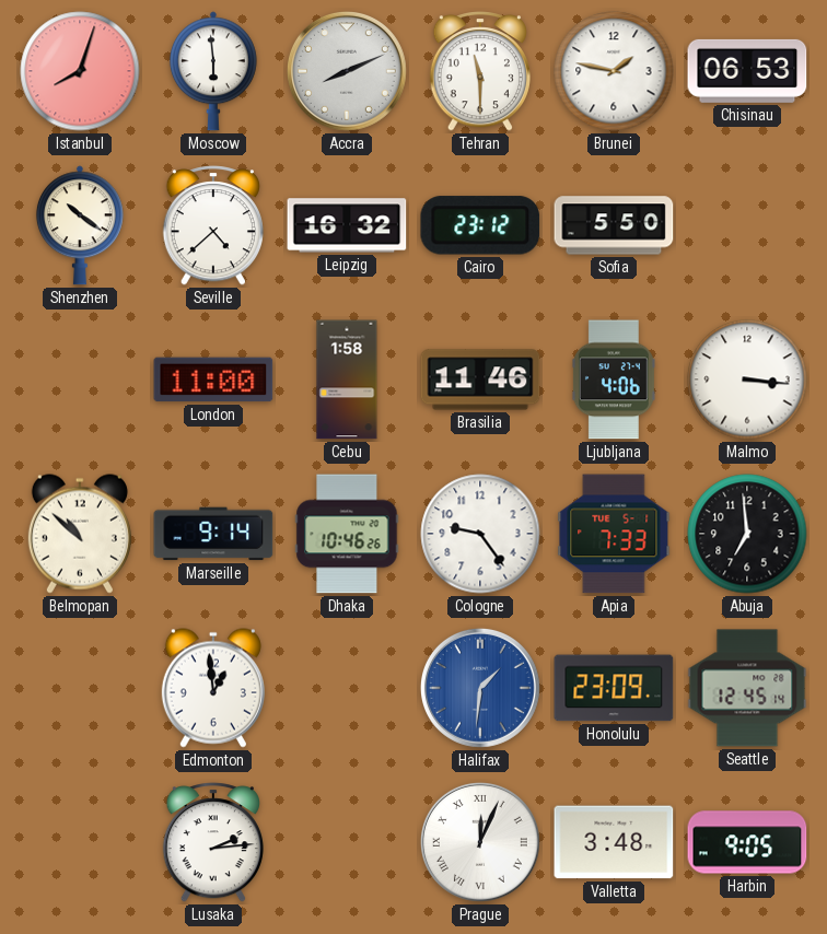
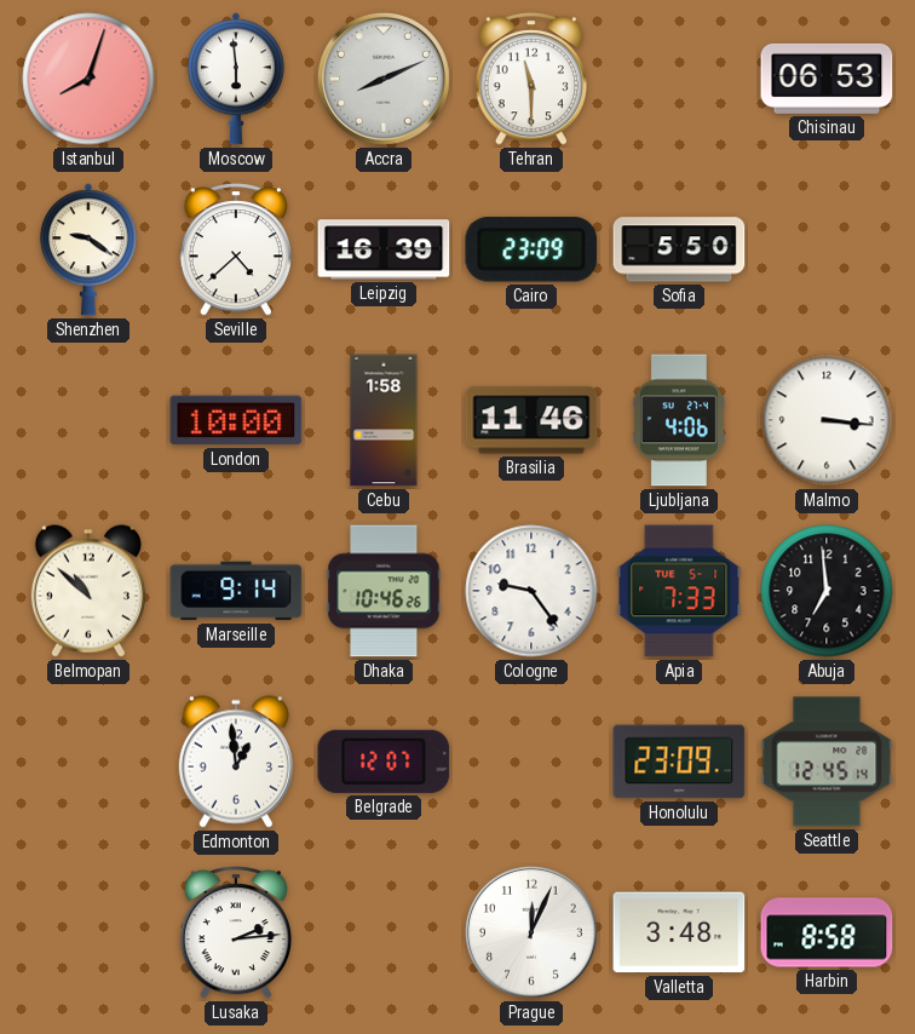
Brunei: 1:47 -> none
Shenzhen: 10:21 -> 9:21
Leipzig: 16:32 -> 16:39
Cairo: 23:12 -> 23:09
London: 11:00 -> 10:00
Belgrade: none -> 12:07
Halifax: 1:31 -> none
Prague numerals: Roman -> Arabic
Harbin: 9:05 -> 8:58
